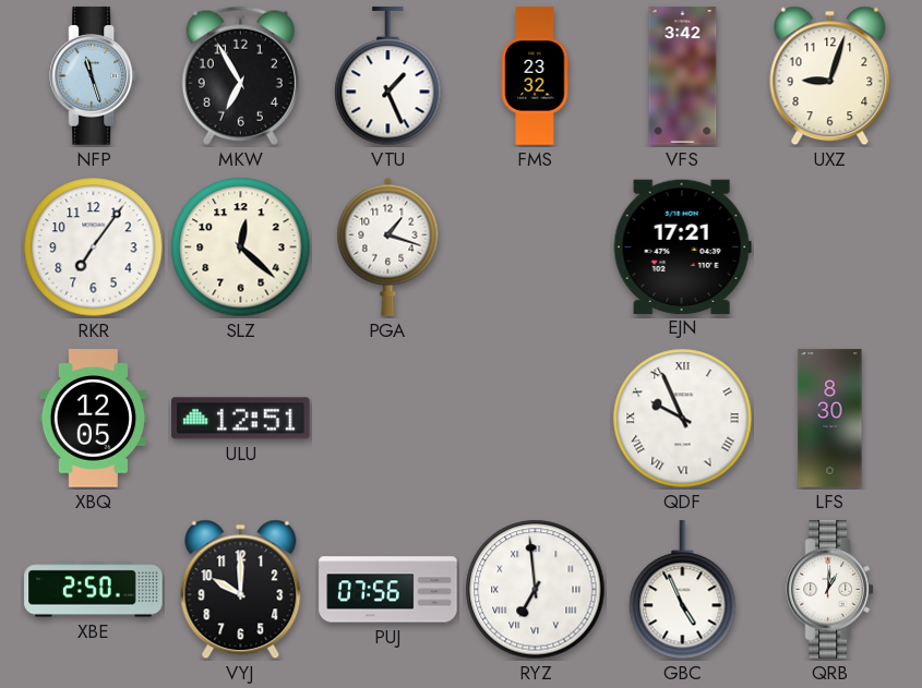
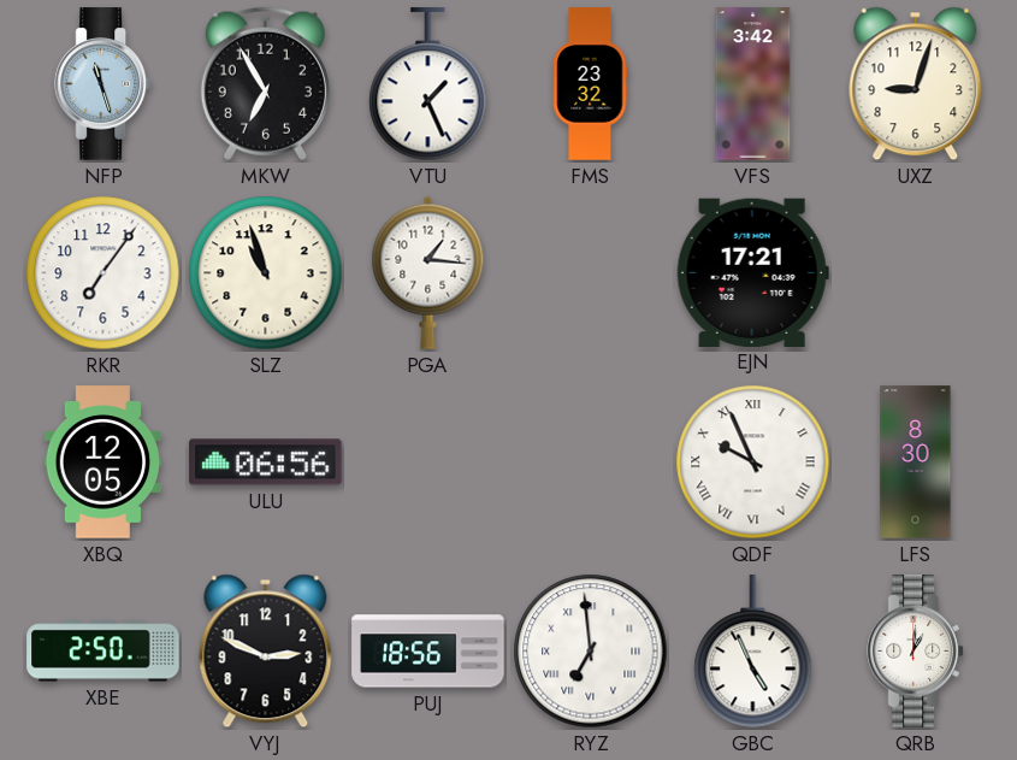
SLZ: 12:22 -> 10:57
PGA: 1:18 -> 1:16
ULU: 12:51 -> 06:56
VYJ: 10:00 -> 2:49
PUJ: 07:56 -> 18:56
